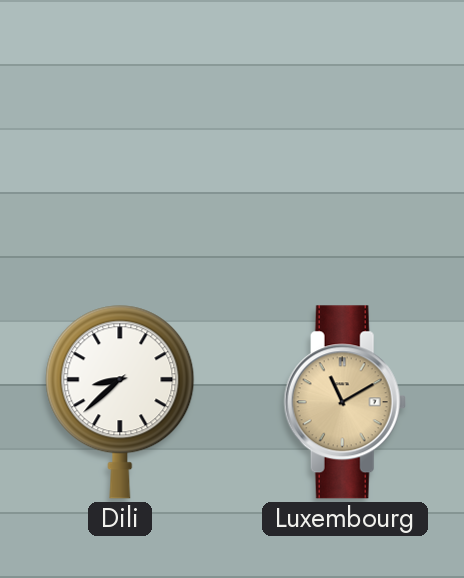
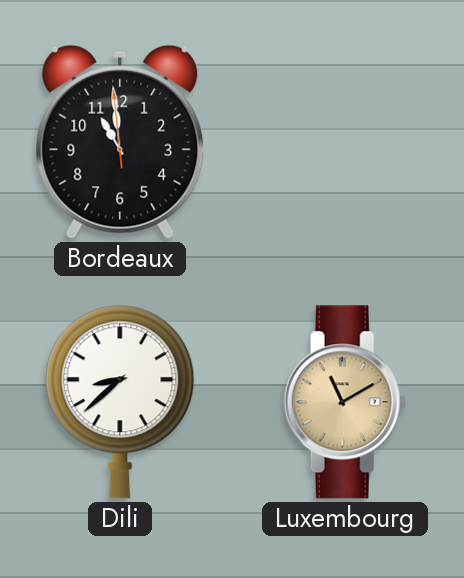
Bordeaux: none -> 10:58
